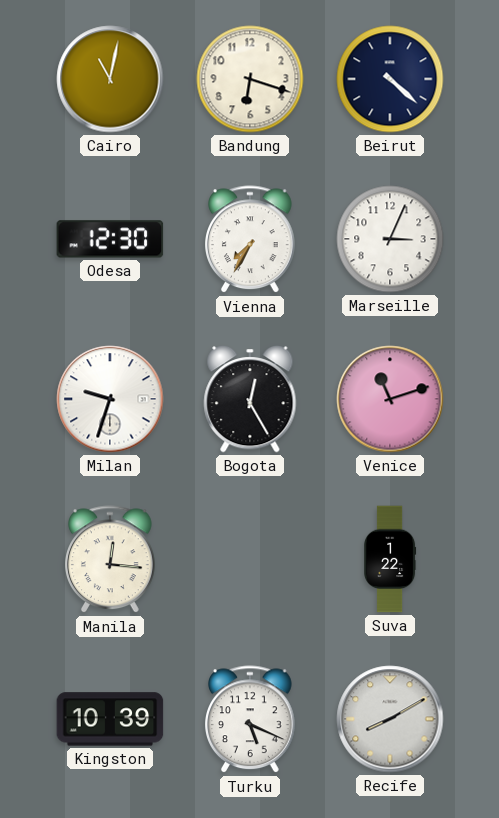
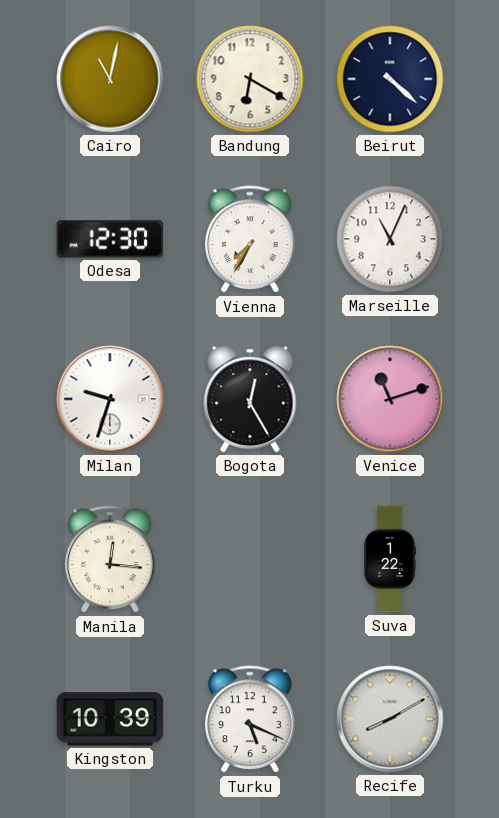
Bandung: 6:18 -> 6:20
Marseille: 3:04 -> 11:04
